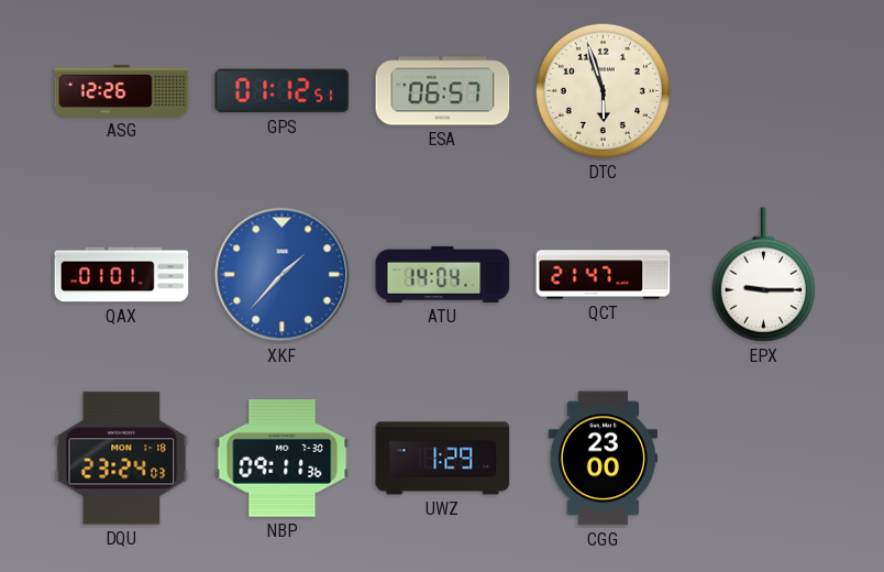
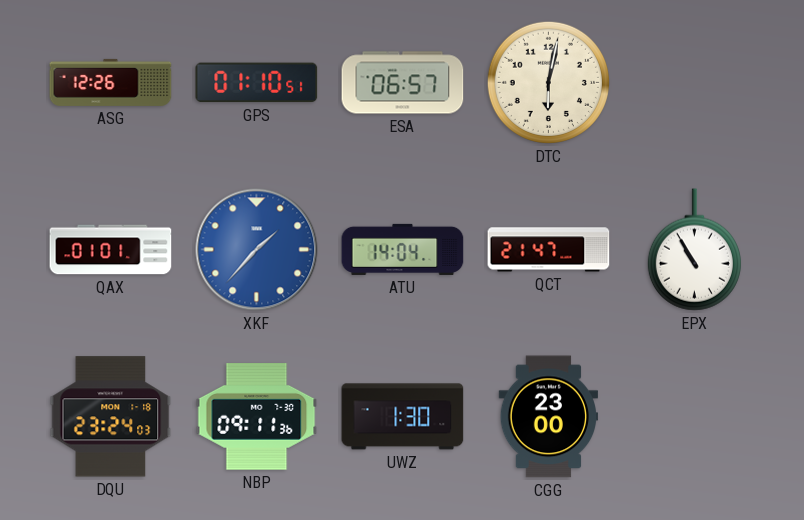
GPS: 01:12 -> 01:10
DTC: 5:57 -> 6:02
EPX: 9:15 -> 10:55
UWZ: 1:29 -> 1:30
